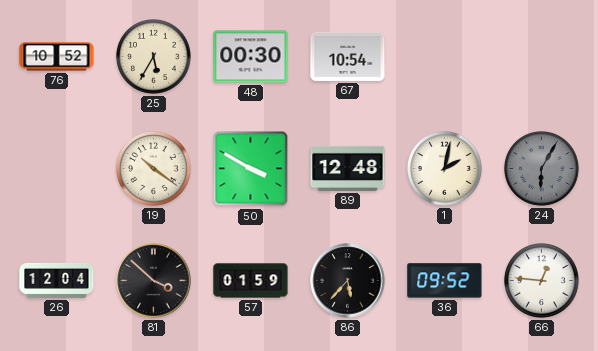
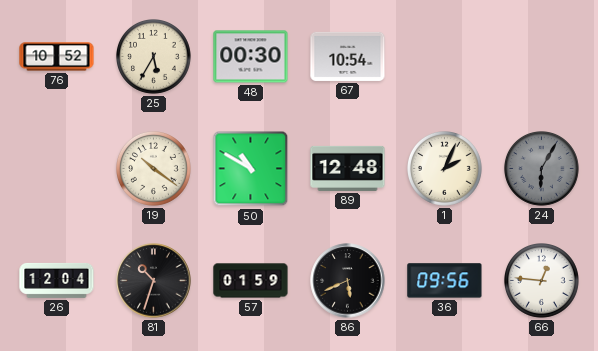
50: 3:50 -> 10:50
1: 2:02 -> 2:04
81: 3:52 -> 10:33
86: 5:37 -> 5:41
36: 09:52 -> 09:56
